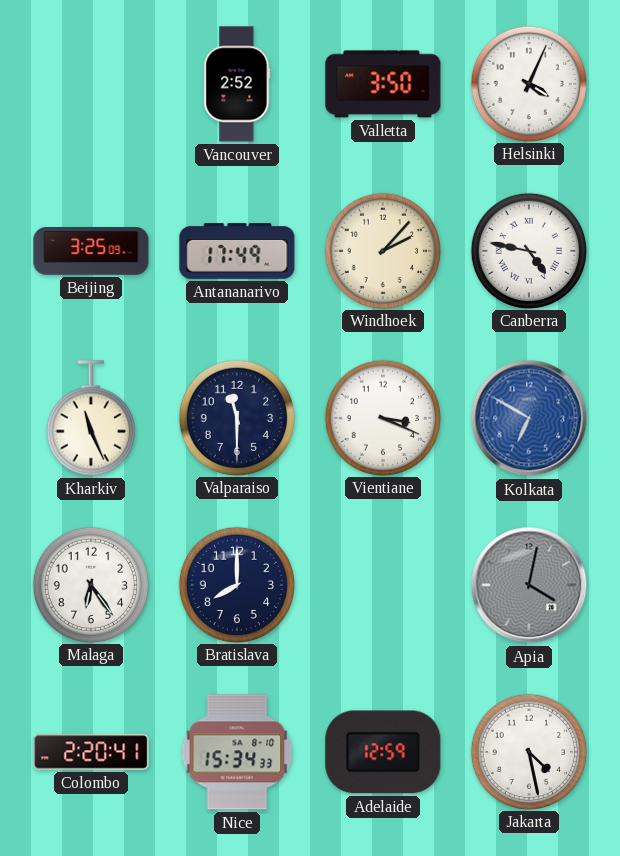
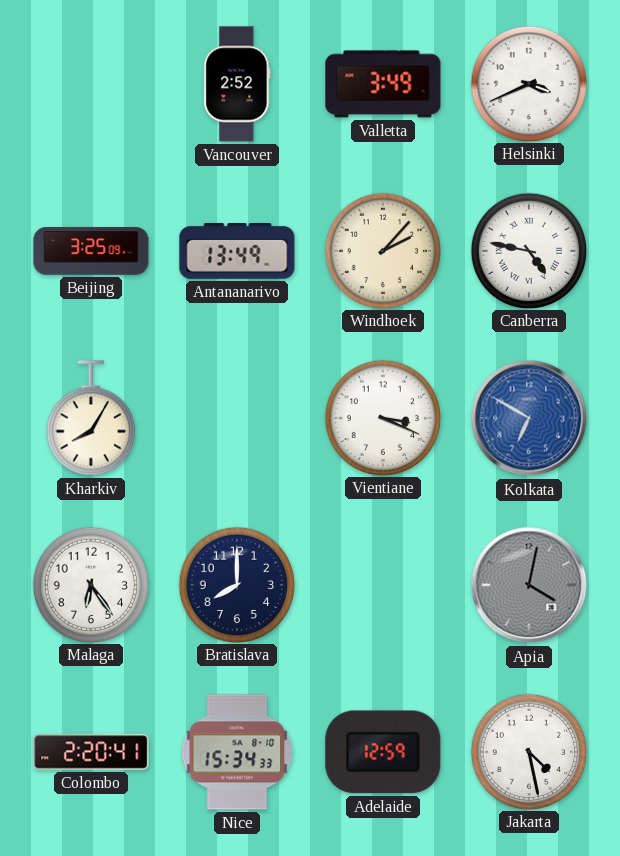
Valletta: 3:50 -> 3:49
Helsinki: 4:04 -> 3:41
Antananarivo: 17:49 -> 13:49
Kharkiv: 11:26 -> 8:05
Valparaiso: 11:30 -> none
